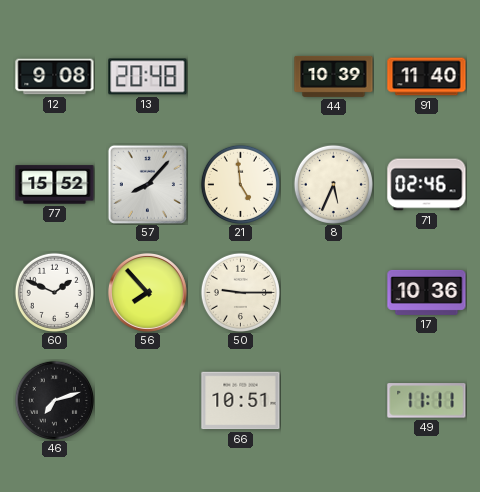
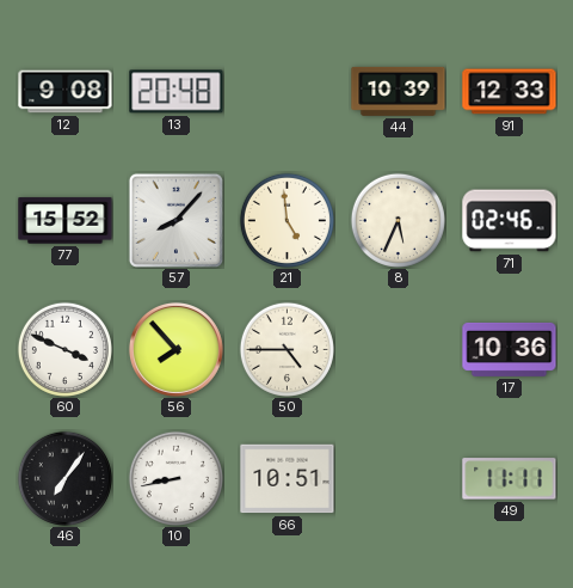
91: 11:40 -> 12:33
60: 1:49 -> 3:49
50: 9:15 -> 4:45
46: 7:12 -> 7:06
10: none -> 8:43
